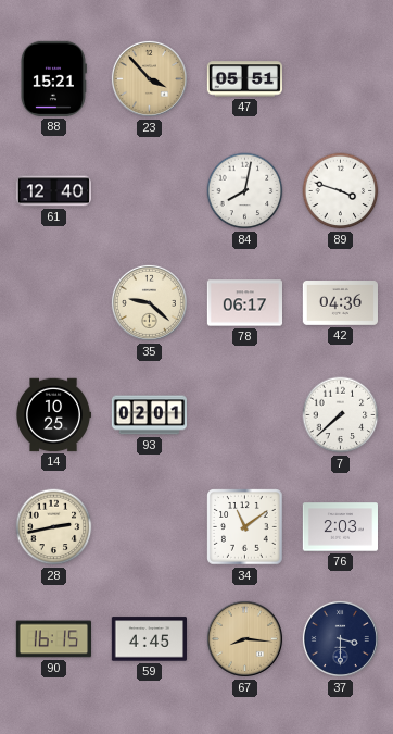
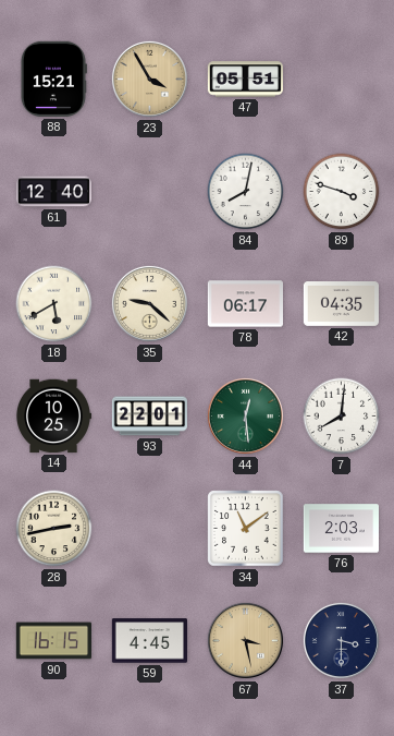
23: 3:53 -> 3:55
18: none -> 5:40
42: 04:36 -> 04:35
93: 02:01 -> 22:01
44: none -> 12:29
7: 7:38 -> 8:01
67: 8:16 -> 3:28
